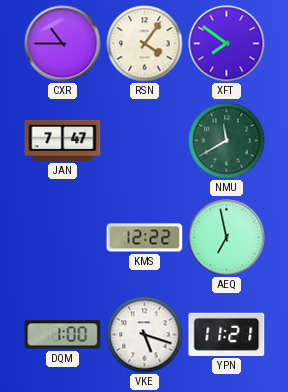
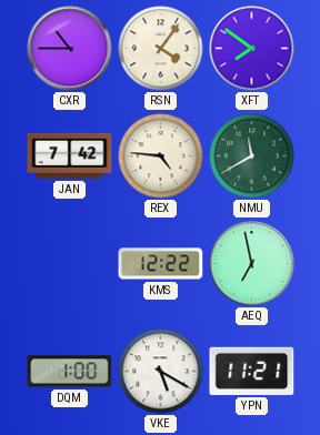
JAN: 7:47 -> 7:42
REX: none -> 4:46
VKE: 5:18 -> 5:20
